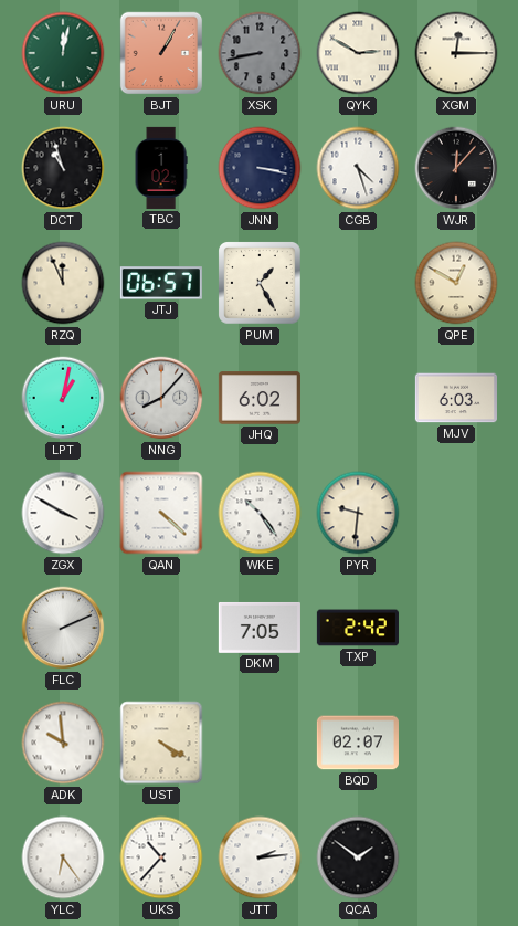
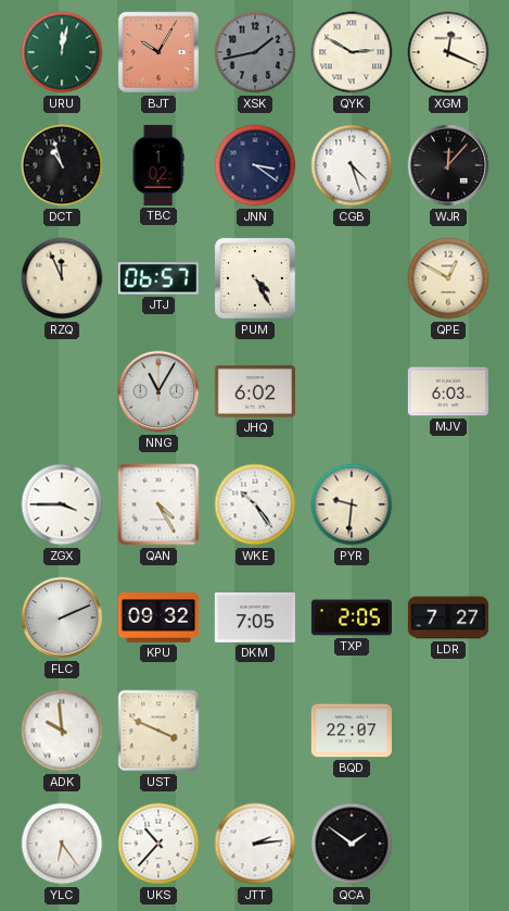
BJT: 1:05 -> 10:05
XSK: 8:43 -> 1:43
XGM: 12:15 -> 12:19
JNN: 3:17 -> 3:21
PUM: 1:25 -> 4:25
LPT: 1:02 -> none
NNG: 8:07 -> 11:05
ZGX: 3:50 -> 3:45
QAN: 4:22 -> 4:25
KPU: none -> 09:32
TXP: 2:42 -> 2:05
LDR: none -> 7:27
UST: 4:20 -> 3:49
BQD: 02:07 -> 22:07
